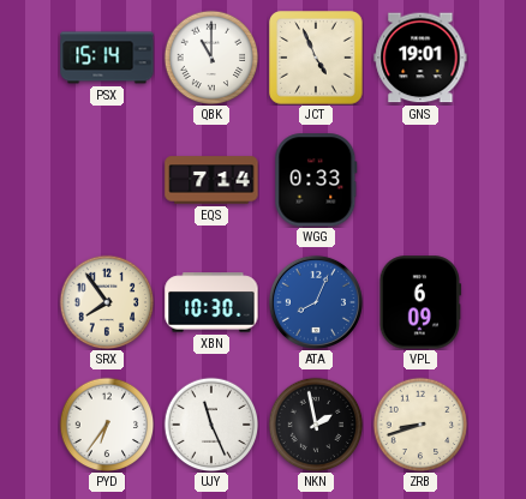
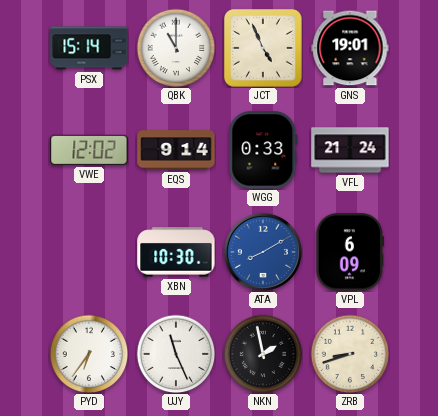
VWE: none -> 12:02
EQS: 7:14 -> 9:14
VFL: none -> 21:24
SRX: 7:54 -> none
ATA: 8:04 -> 8:10
